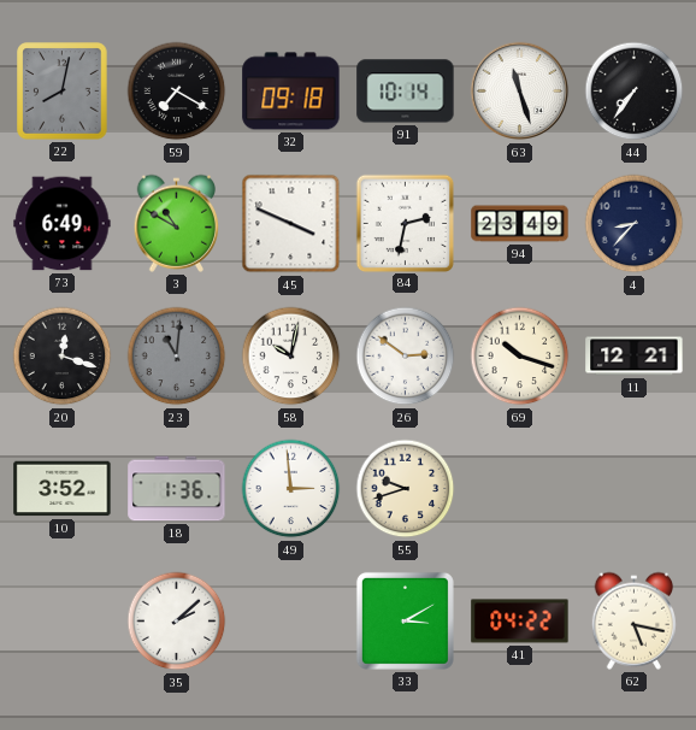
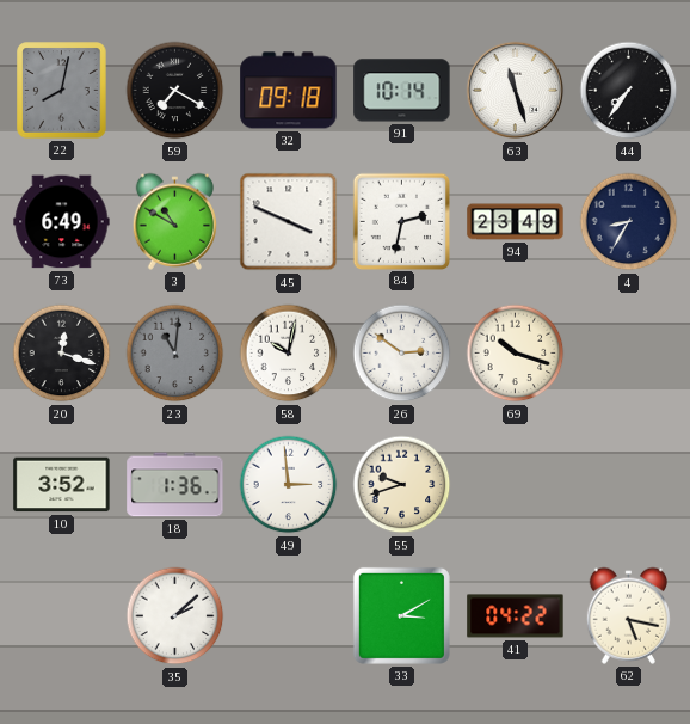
4: 8:37 -> 8:35
11: 12:21 -> none
